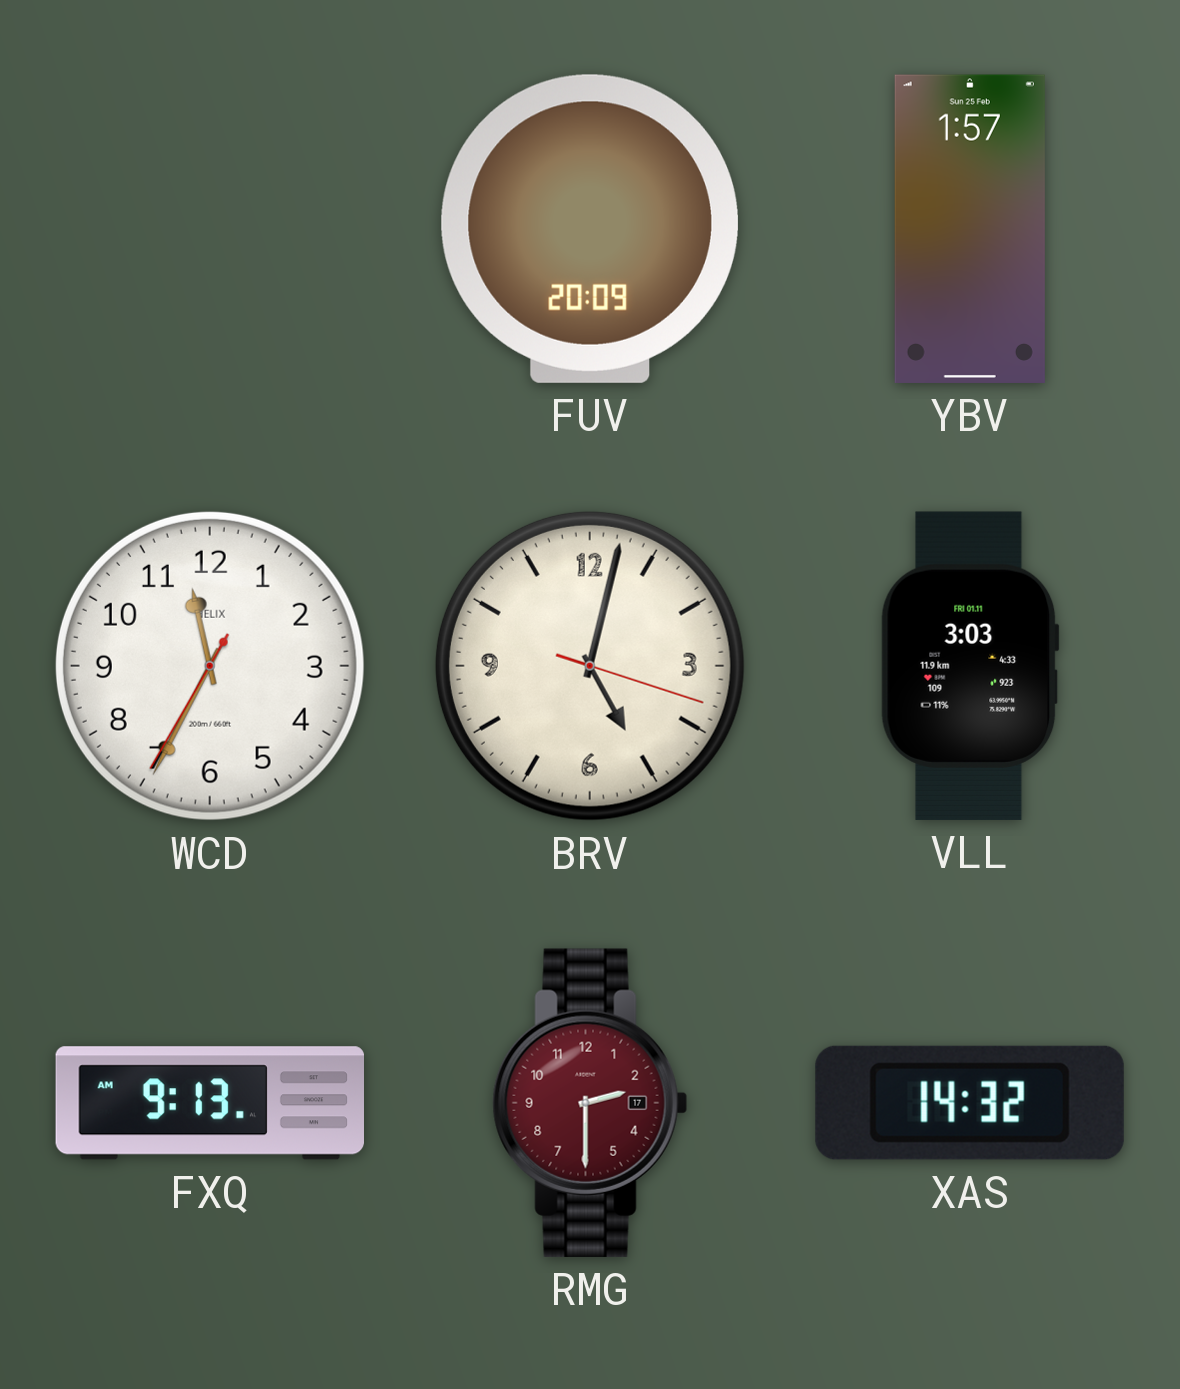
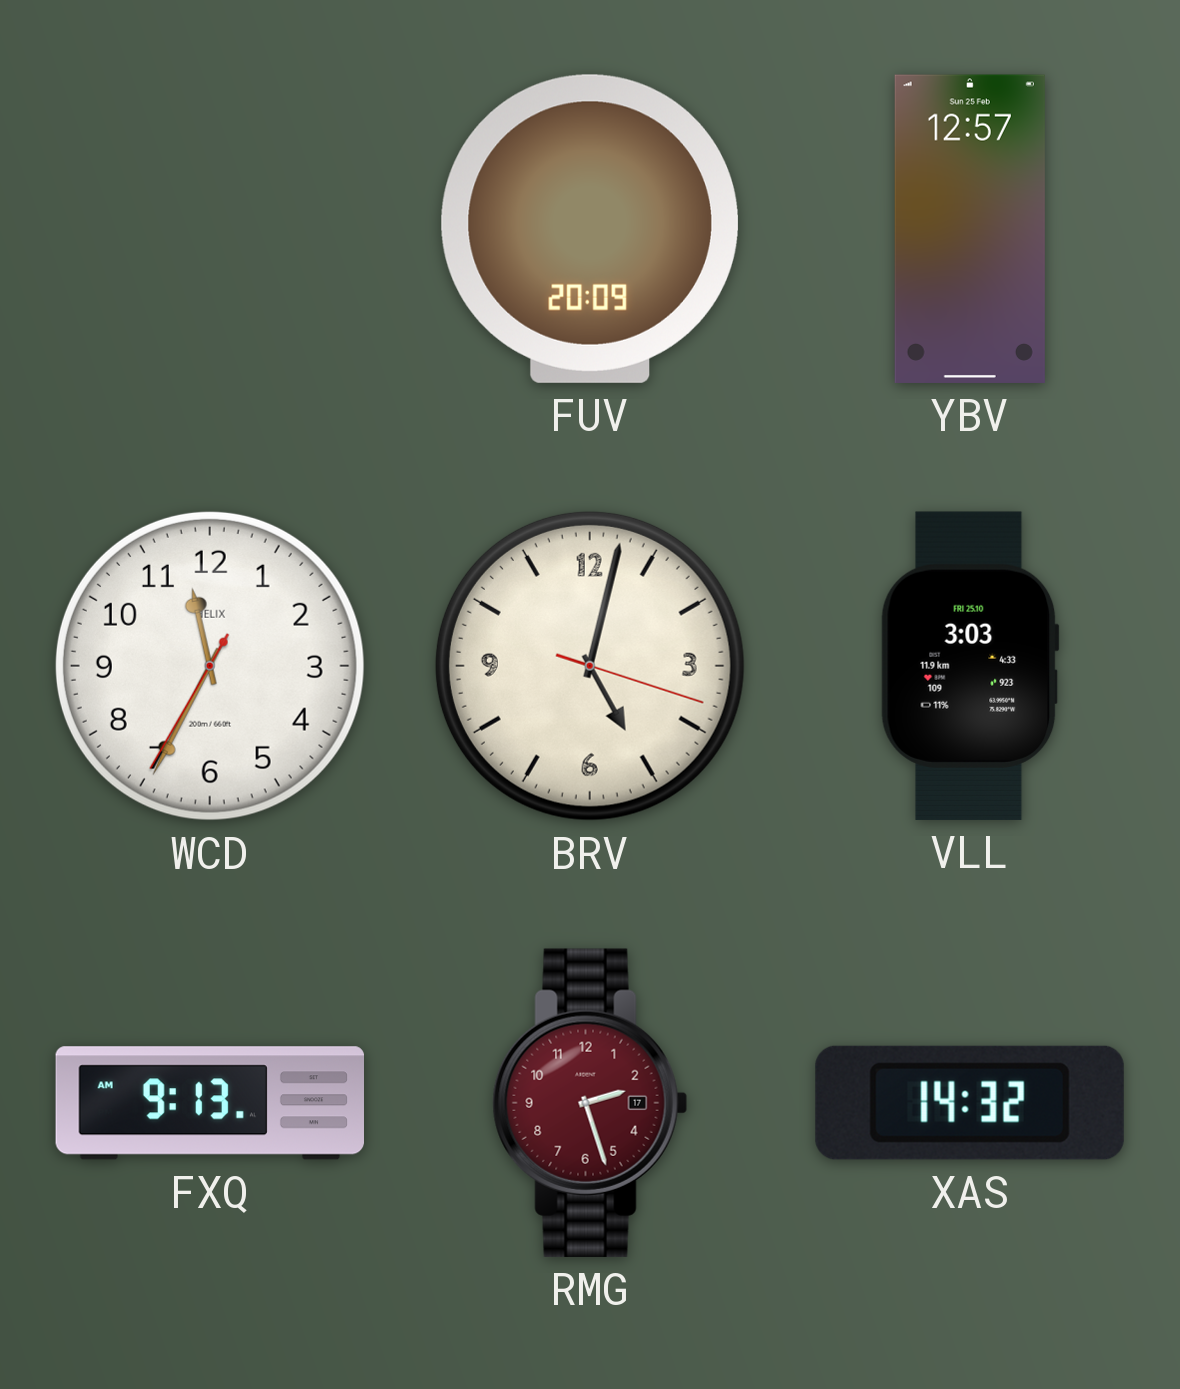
YBV: 1:57 -> 12:57
VLL date: FRI 01.11 -> FRI 25.10
RMG: 2:30 -> 2:27
